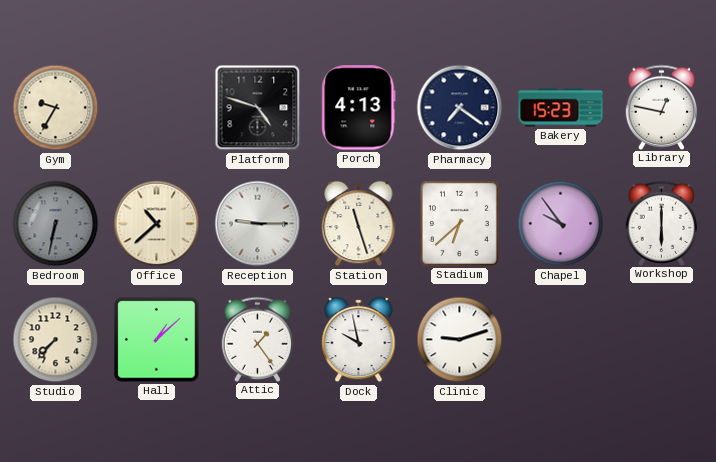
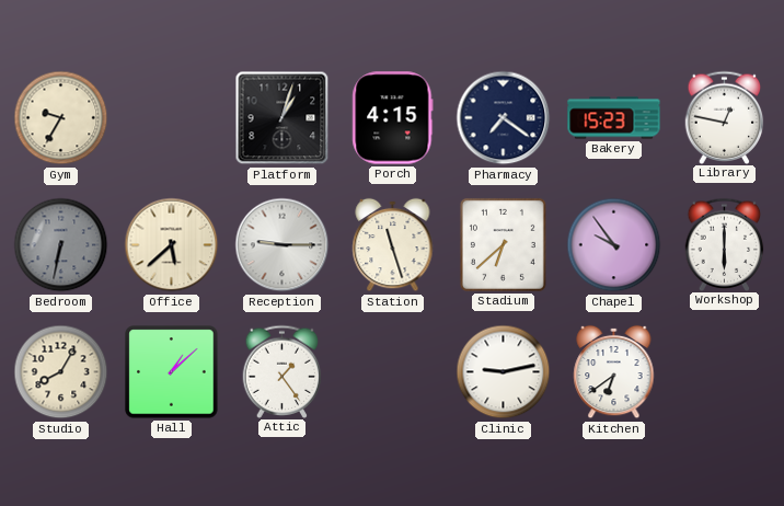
Platform: 4:48 -> 1:03
Porch: 4:13 -> 4:15
Office: 10:38 -> 5:38
Studio: 7:37 -> 8:05
Dock: 9:58 -> none
Clinic: 9:12 -> 9:13
Kitchen: none -> 6:39
